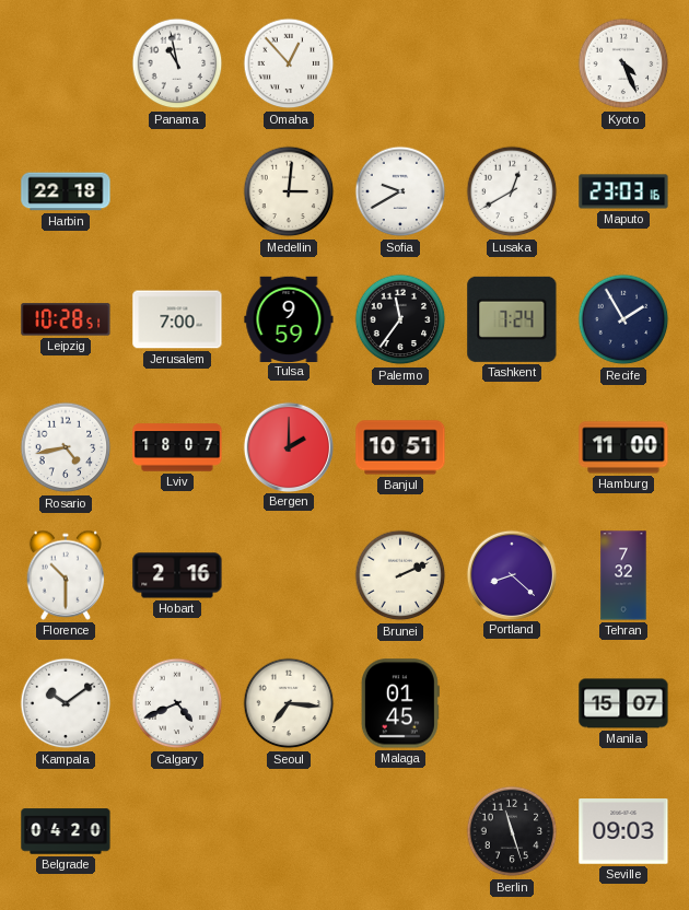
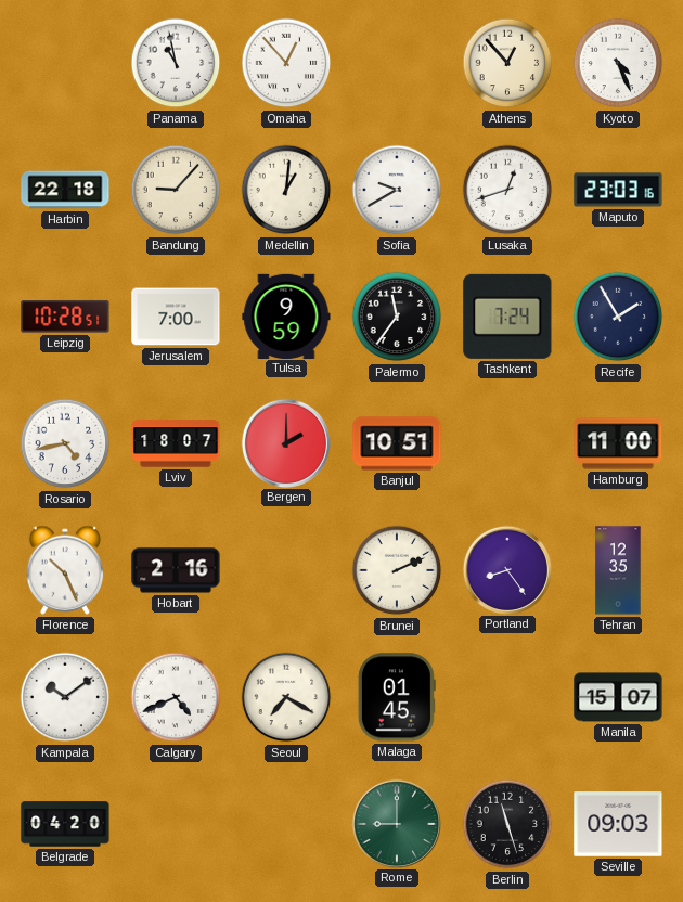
Athens: none -> 12:53
Bandung: none -> 9:07
Medellin: 3:01 -> 1:01
Lusaka: 12:40 -> 12:42
Florence: 10:30 -> 10:26
Portland: 8:22 -> 8:24
Tehran: 7:32 -> 12:35
Seoul: 7:16 -> 7:20
Rome: none -> 9:00
